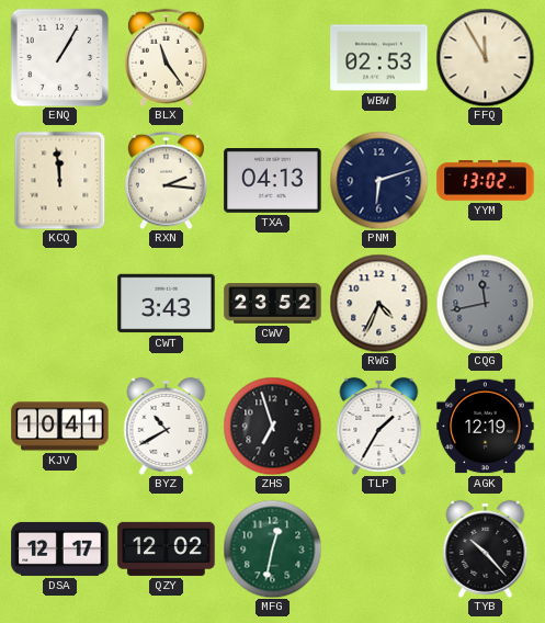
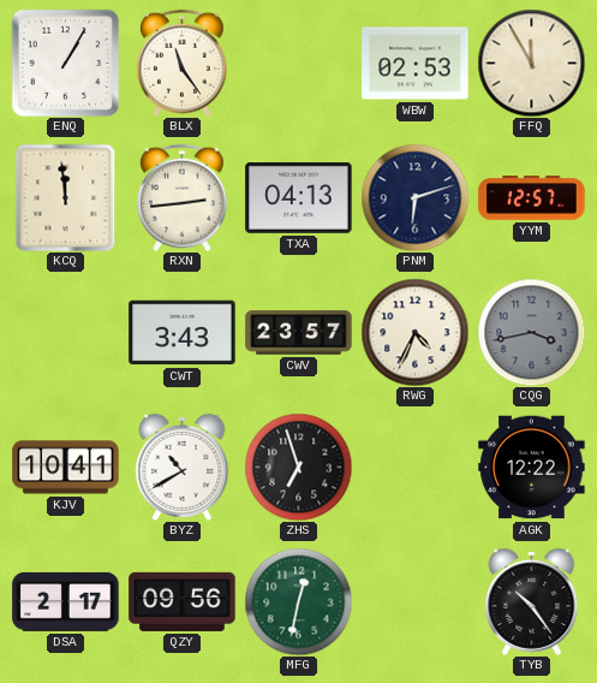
RXN: 2:16 -> 2:44
YYM: 13:02 -> 12:57
CWV: 23:52 -> 23:57
CQG: 11:43 -> 3:43
TLP: 1:35 -> none
AGK: 12:19 -> 12:22
DSA: 12:17 -> 2:17
QZY: 12:02 -> 09:56
TYB: 10:23 -> 10:24
